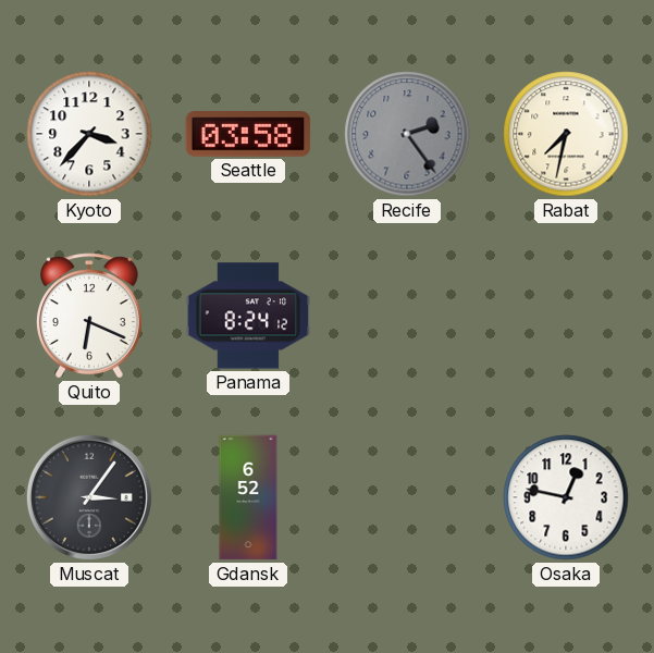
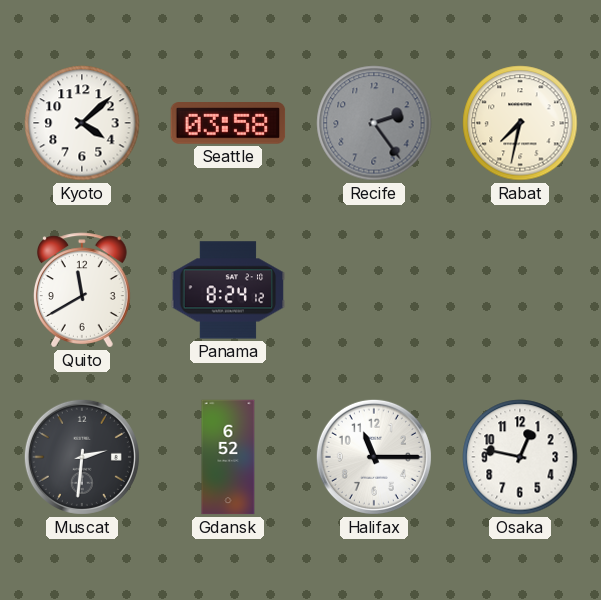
Kyoto: 3:37 -> 4:08
Quito: 6:19 -> 11:40
Muscat: 3:06 -> 2:31
Halifax: none -> 11:15
